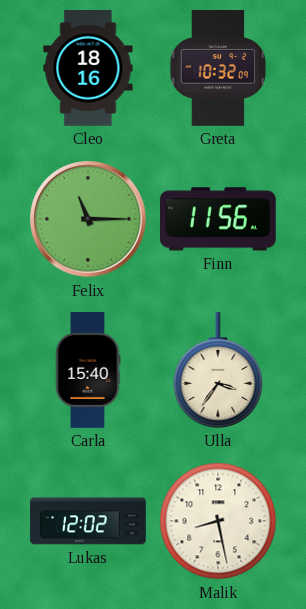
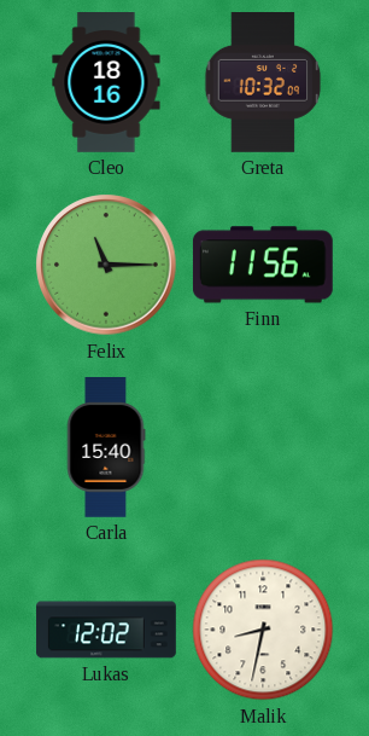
Ulla: 3:36 -> none
Malik: 8:28 -> 8:32
